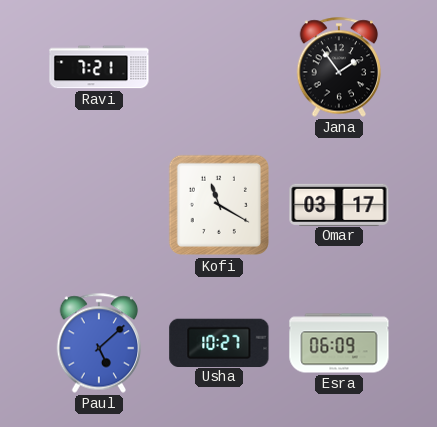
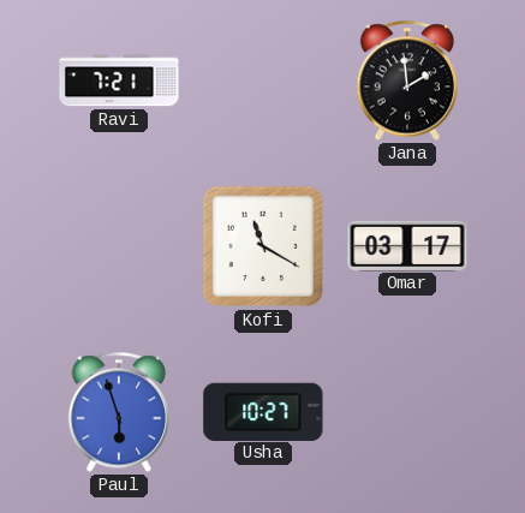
Jana: 1:54 -> 1:59
Paul: 5:08 -> 5:57
Esra: 06:09 -> none
